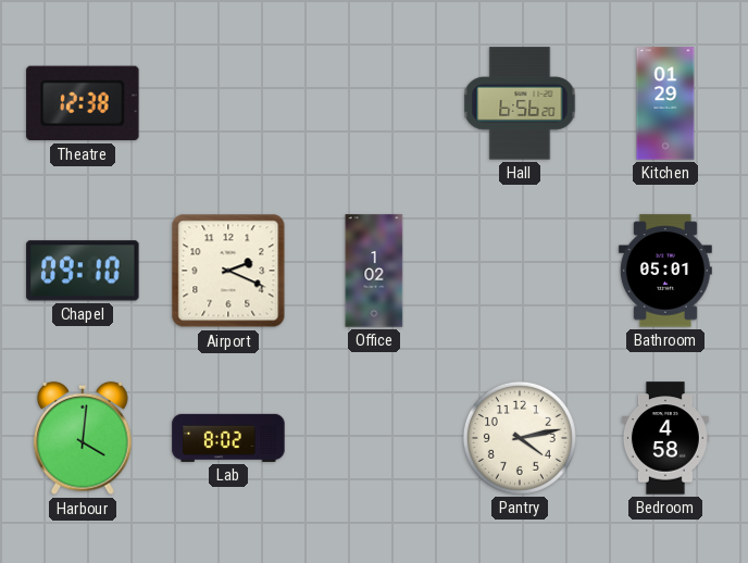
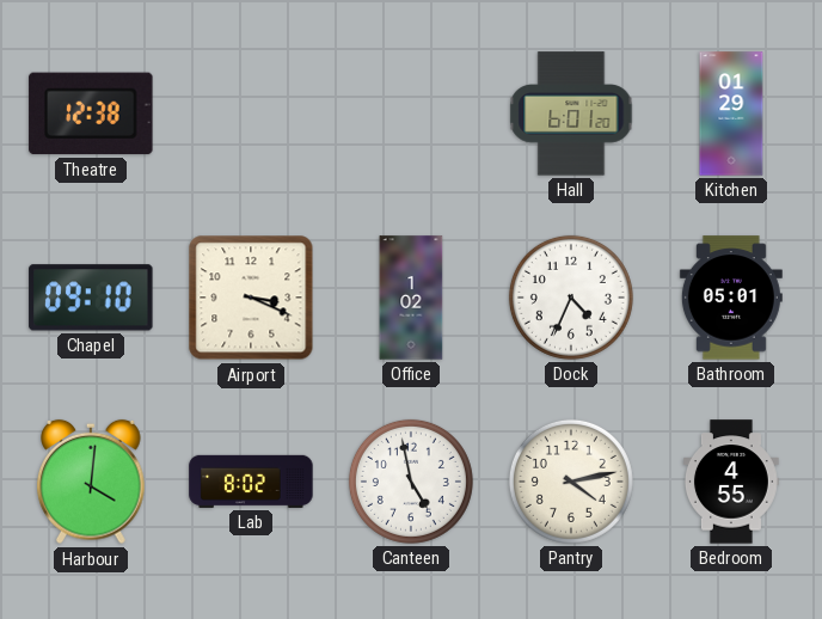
Hall: 6:56 -> 6:01
Airport: 2:19 -> 3:19
Dock: none -> 4:34
Canteen: none -> 4:58
Bedroom: 4:58 -> 4:55
